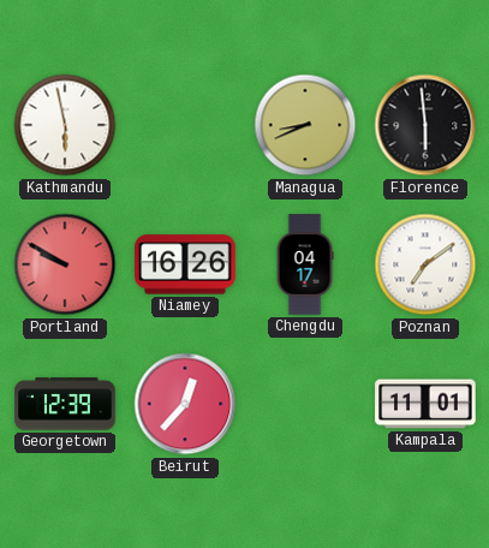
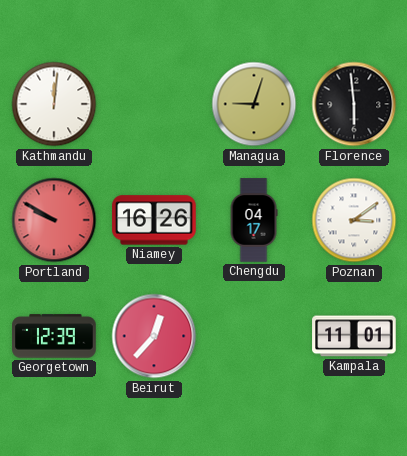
Kathmandu: 5:58 -> 12:01
Managua: 8:41 -> 9:03
Poznan: 7:09 -> 3:09
